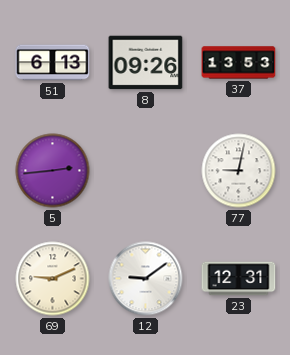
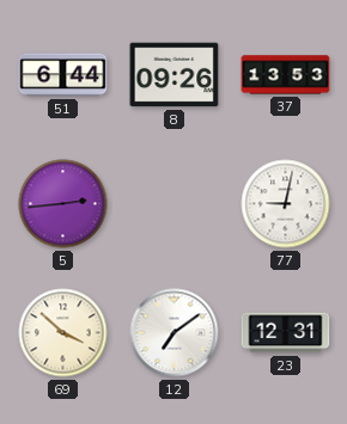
51: 6:13 -> 6:44
69: 9:11 -> 3:52
12: 9:09 -> 7:09
